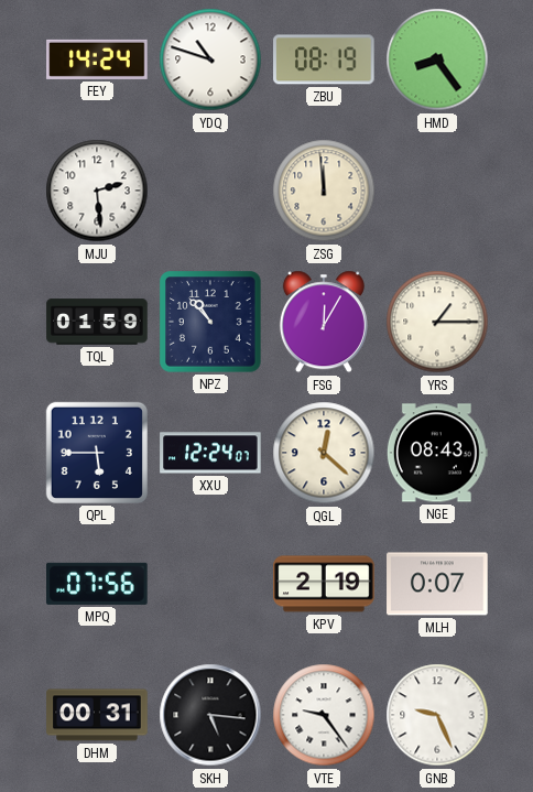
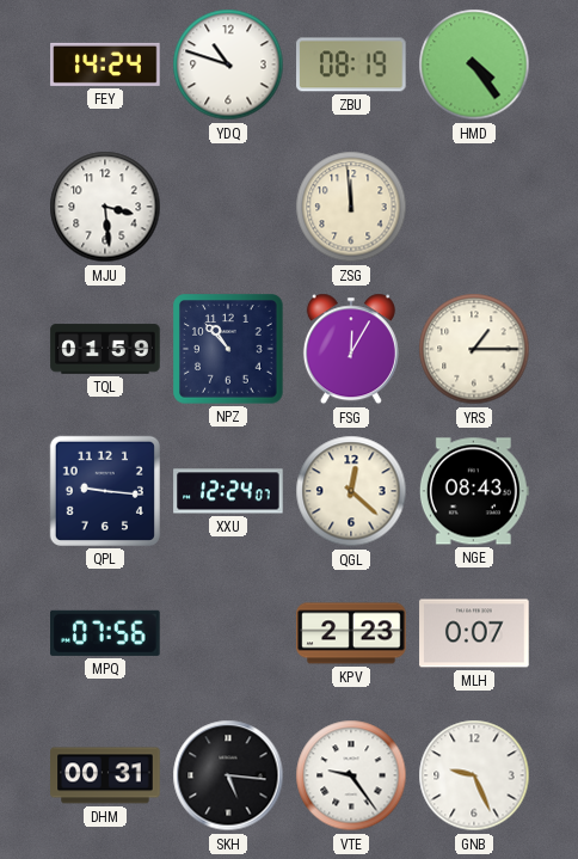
HMD: 8:24 -> 4:24
MJU: 2:29 -> 3:29
QPL: 5:45 -> 9:16
KPV: 2:19 -> 2:23
